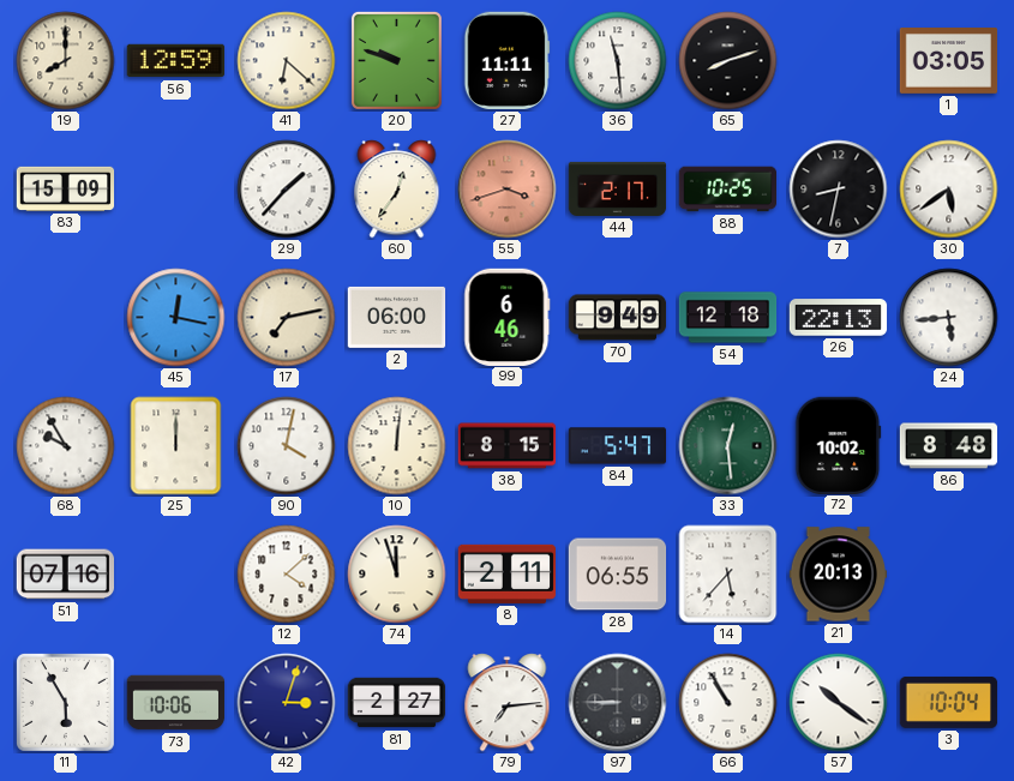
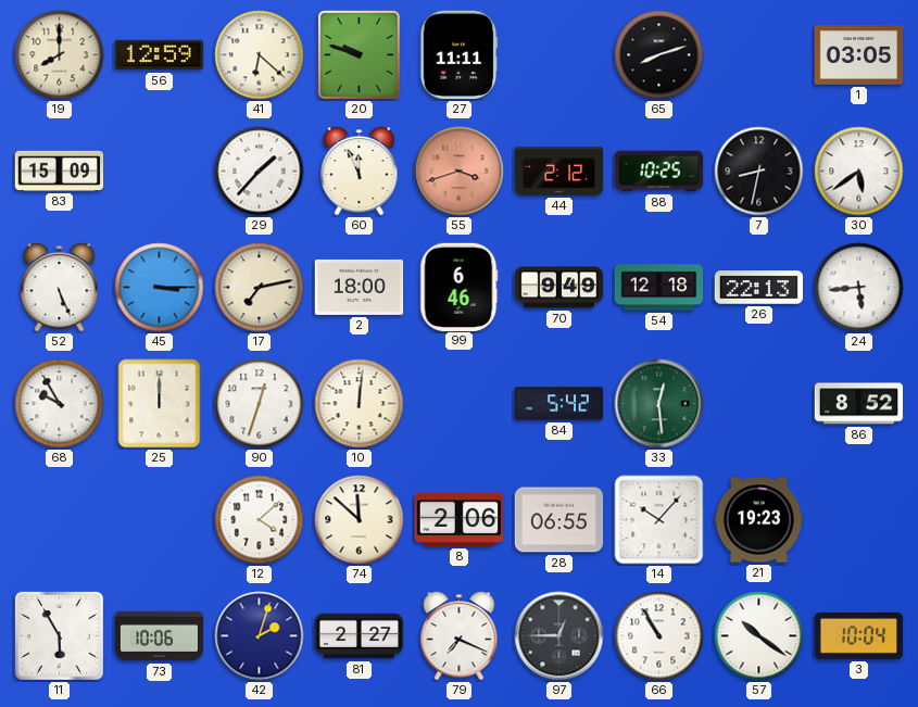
36: 11:29 -> none
60: 12:36 -> 11:56
44: 2:17 -> 2:12
52: none -> 5:26
45: 12:17 -> 3:15
2: 06:00 -> 18:00
90: 4:02 -> 12:33
38: 8:15 -> none
84: 5:47 -> 5:42
72: 10:02 -> none
86: 8:48 -> 8:52
51: 07:16 -> none
74: 11:57 -> 11:52
8: 2:11 -> 2:06
14: 5:37 -> 10:07
21: 20:13 -> 19:23
42: 3:03 -> 2:03
79: 7:14 -> 7:19
97: 8:45 -> 12:45
